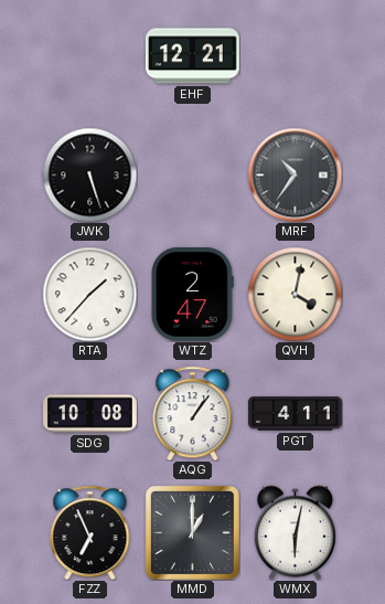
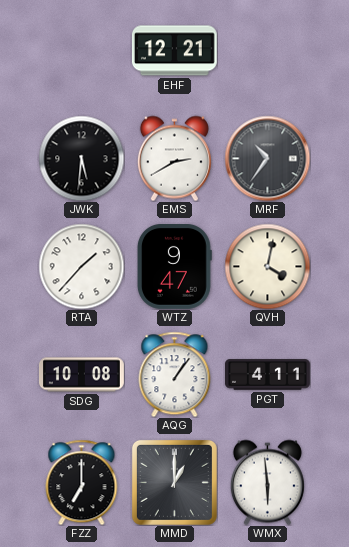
JWK: 5:27 -> 5:31
EMS: none -> 2:40
WTZ: 2:47 -> 9:47
FZZ: 6:56 -> 7:00
WMX: 6:02 -> 5:59
